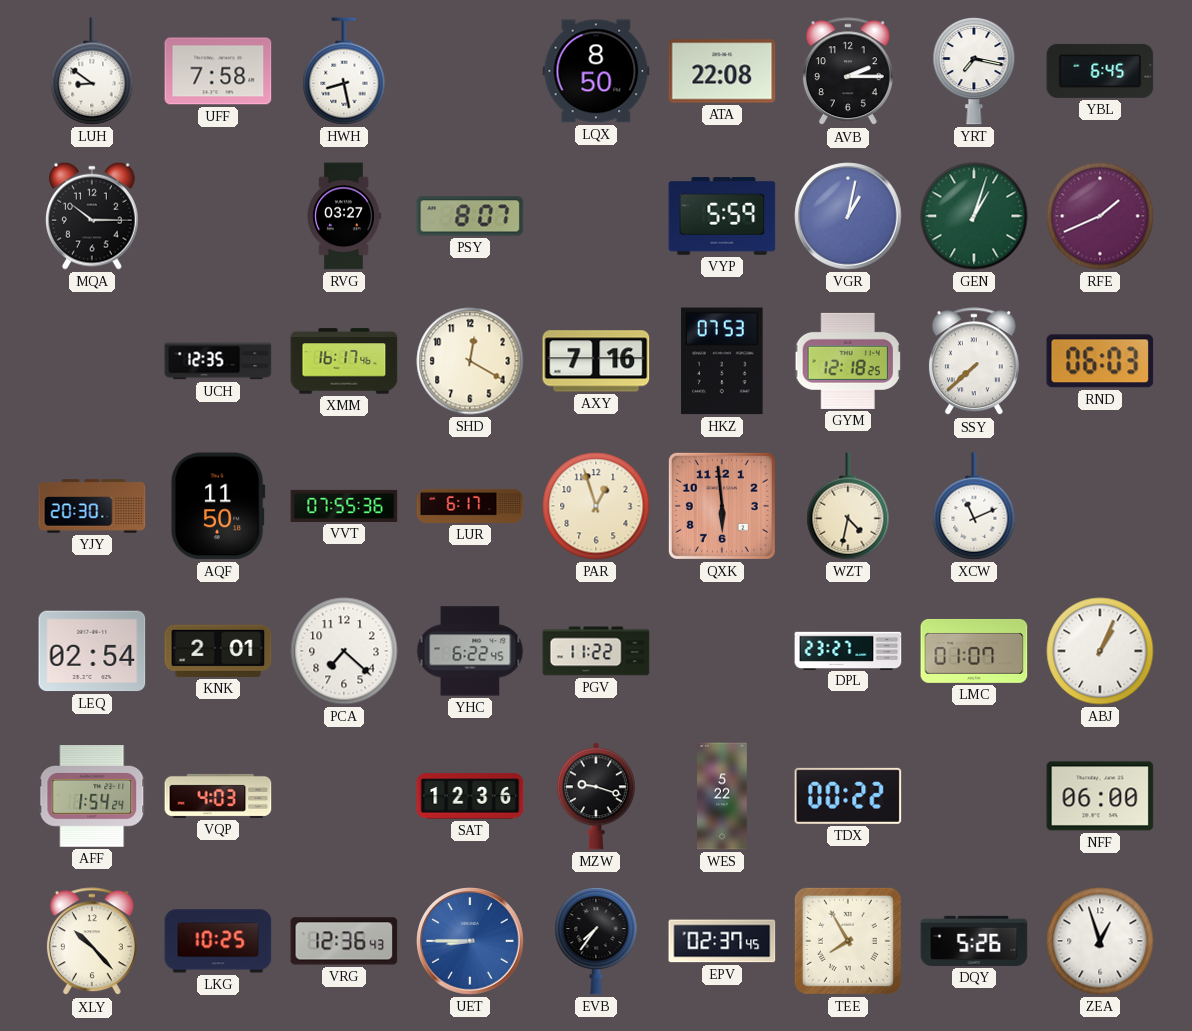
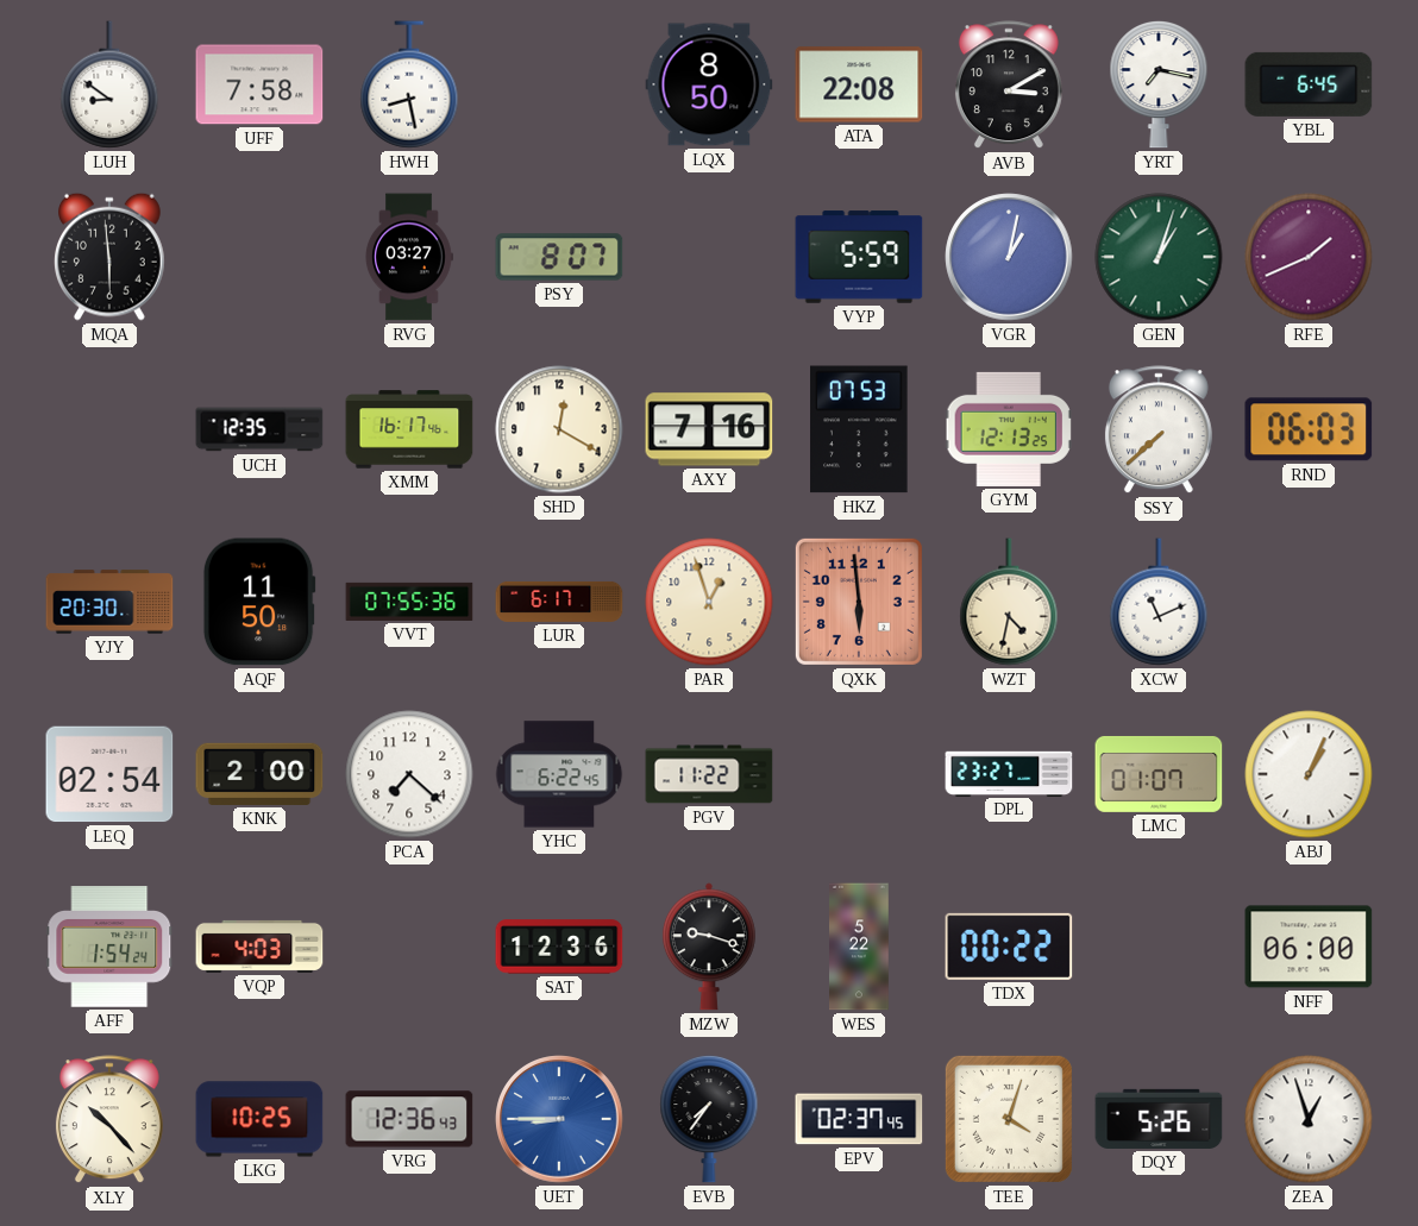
AVB: 2:15 -> 3:10
MQA: 10:15 -> 5:59
GYM: 12:18 -> 12:13
KNK: 2:01 -> 2:00
TEE: 7:55 -> 4:03
